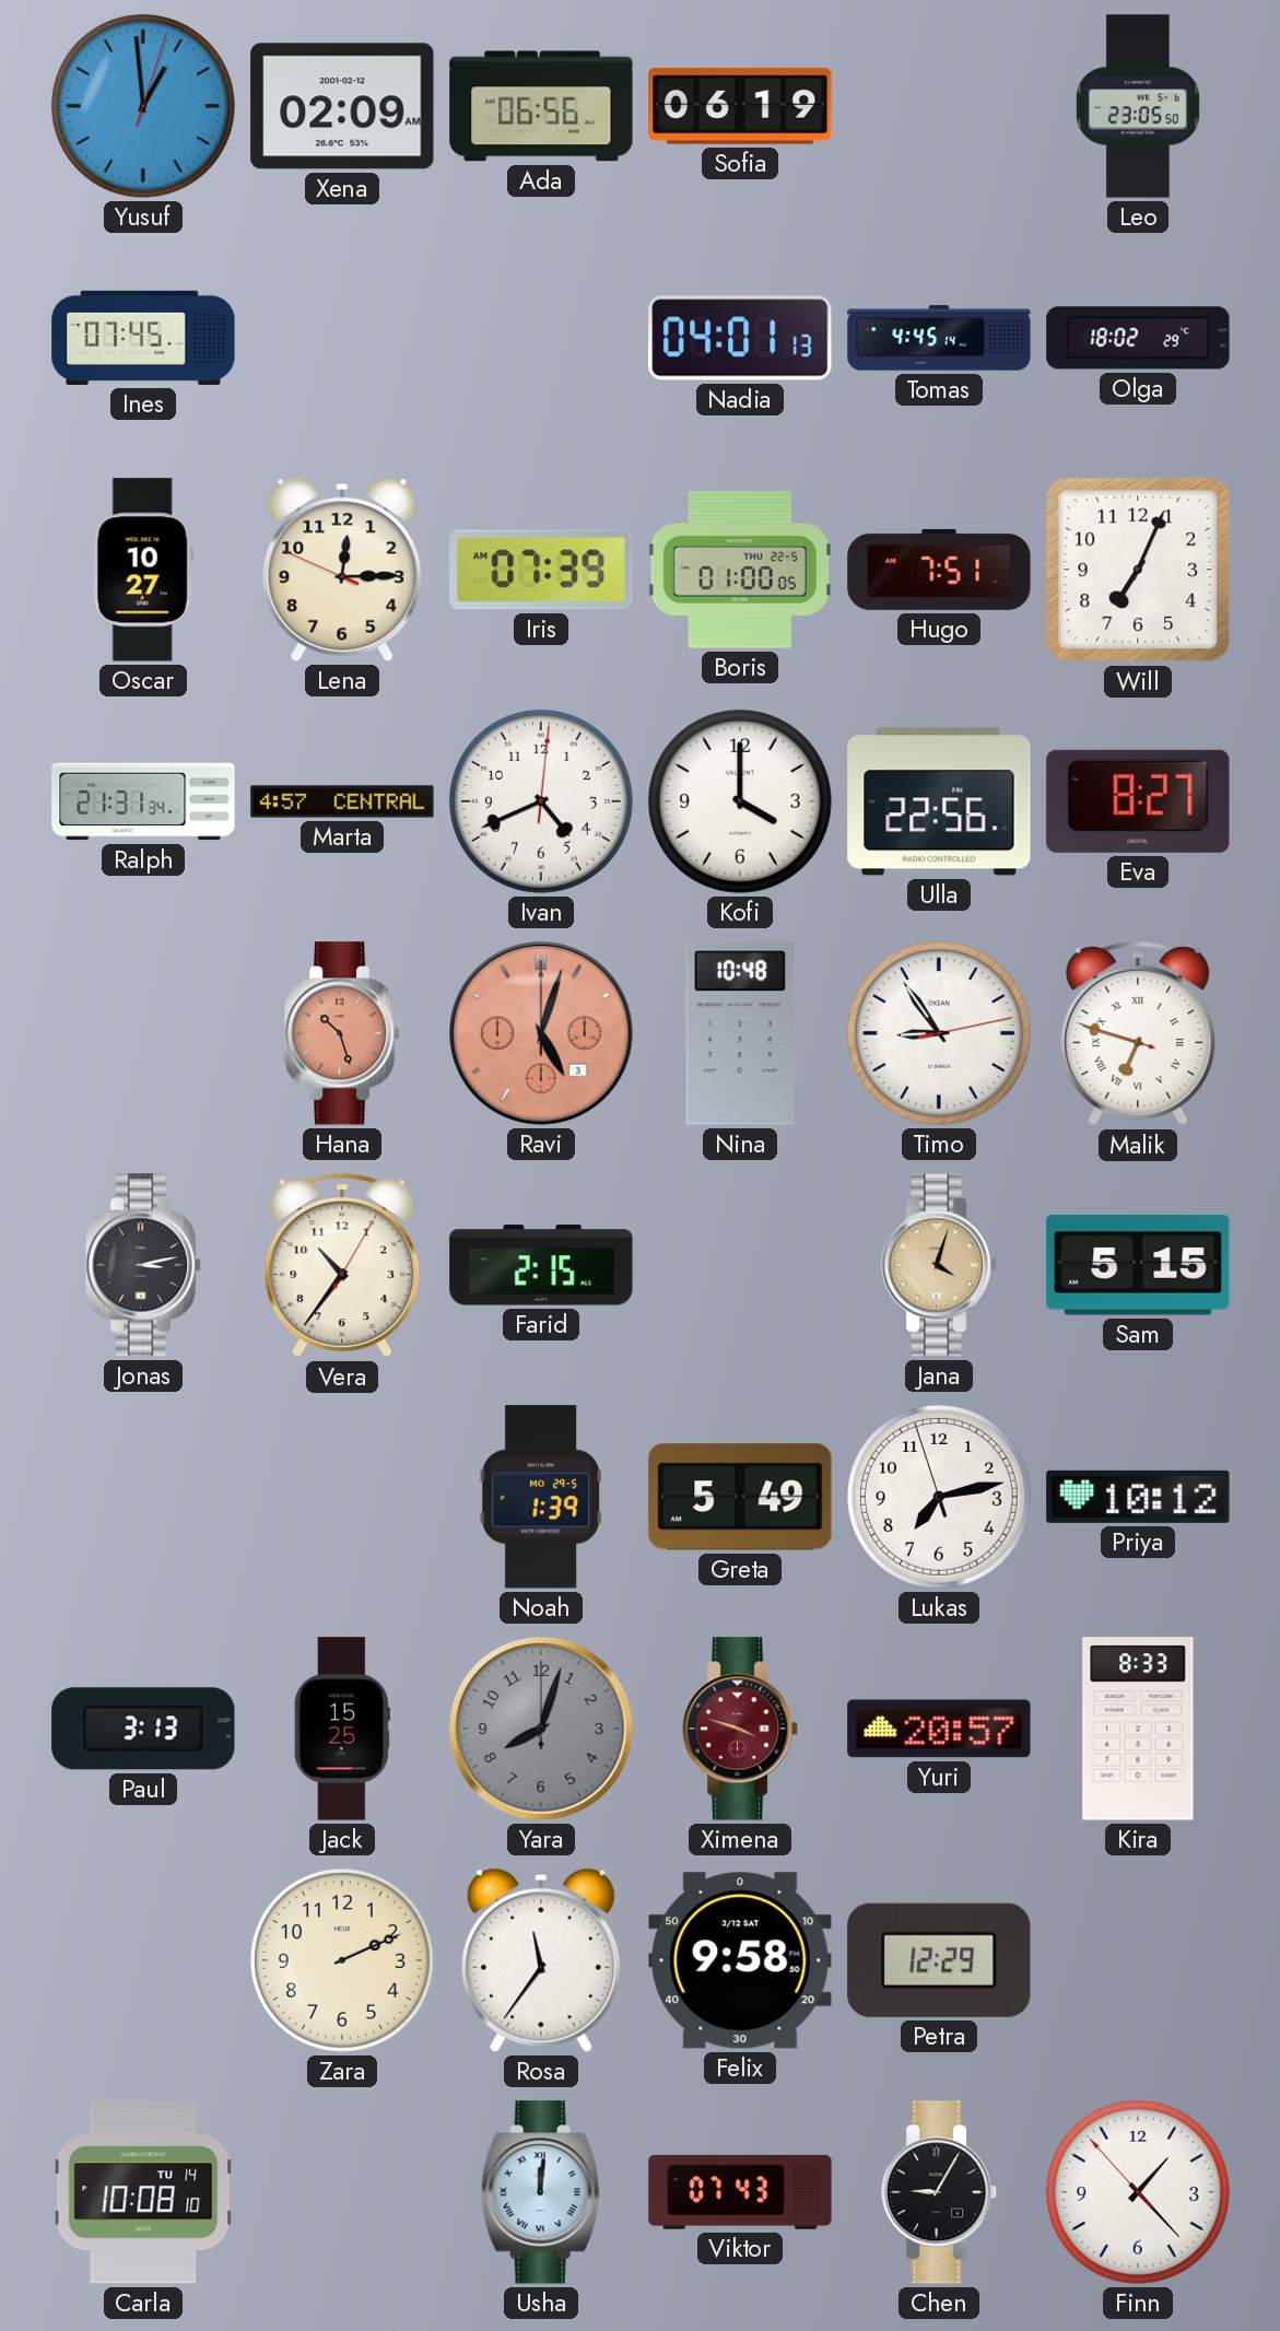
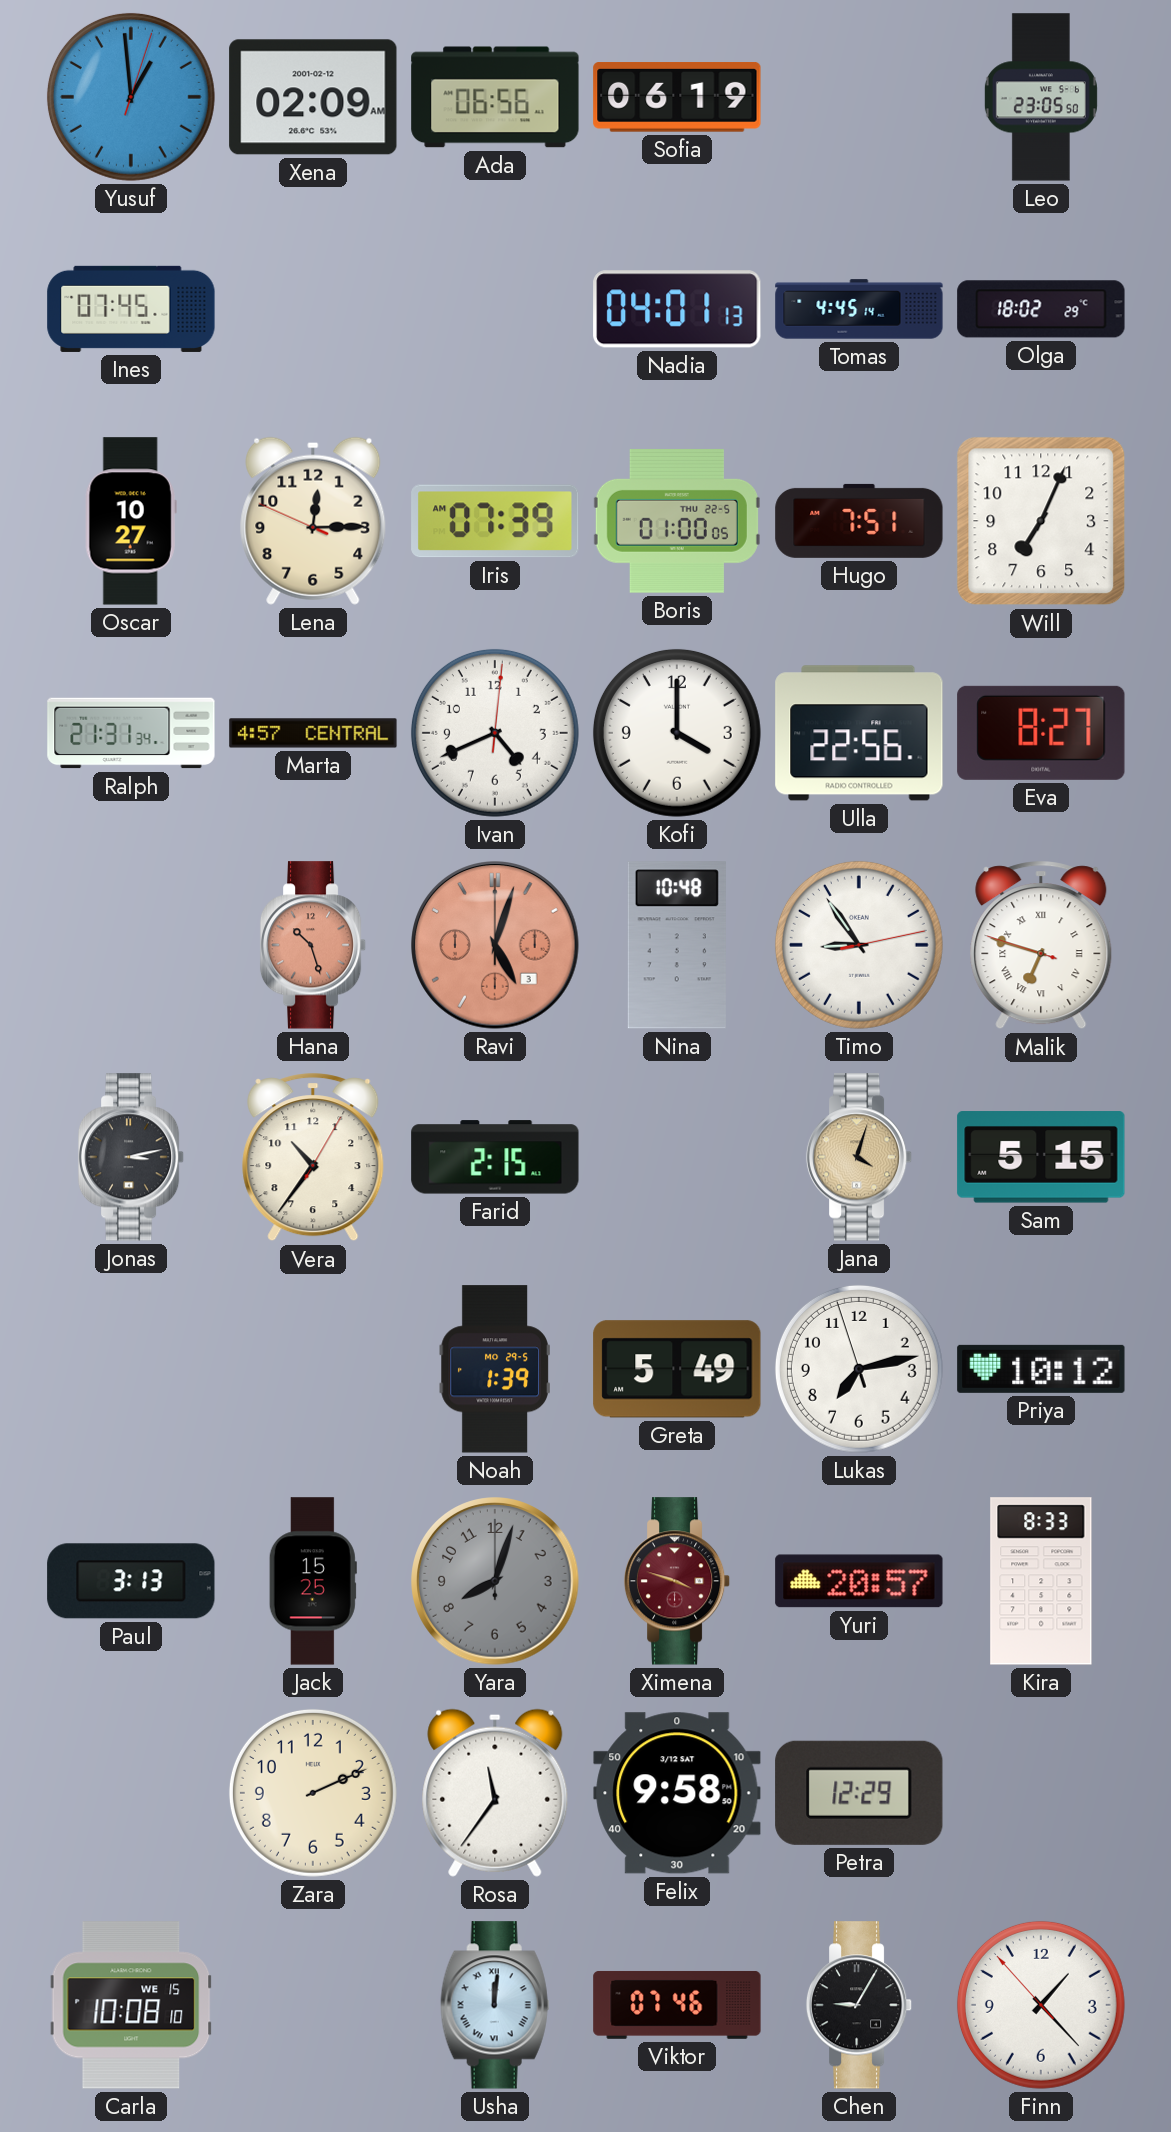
Carla date: TU 14 -> WE 15
Viktor: 07:43 -> 07:46
